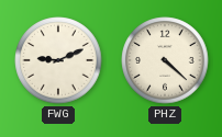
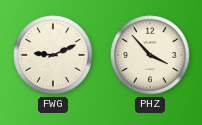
PHZ: 4:22 -> 3:53
